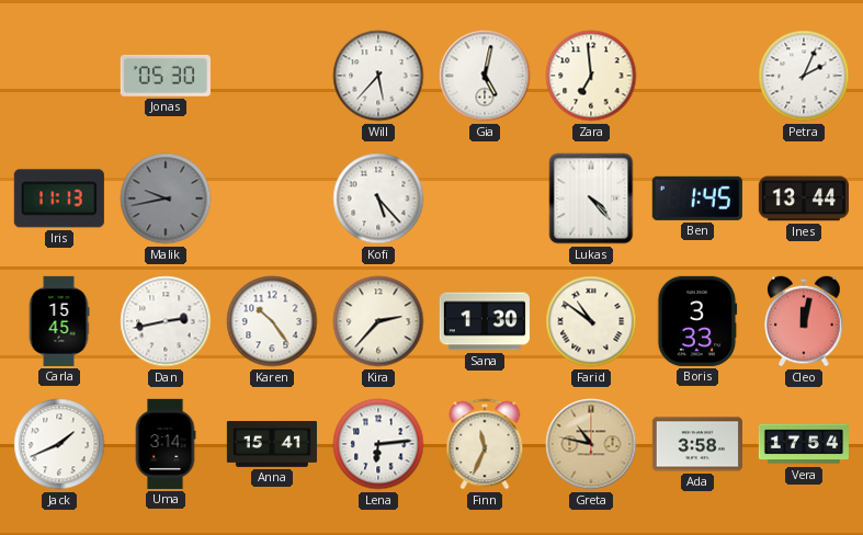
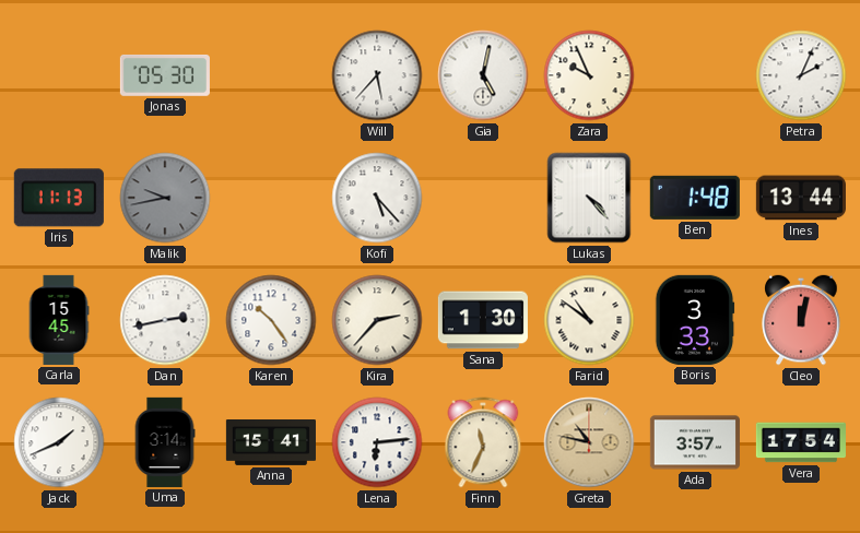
Zara: 6:59 -> 9:56
Ben: 1:45 -> 1:48
Ada: 3:58 -> 3:57
